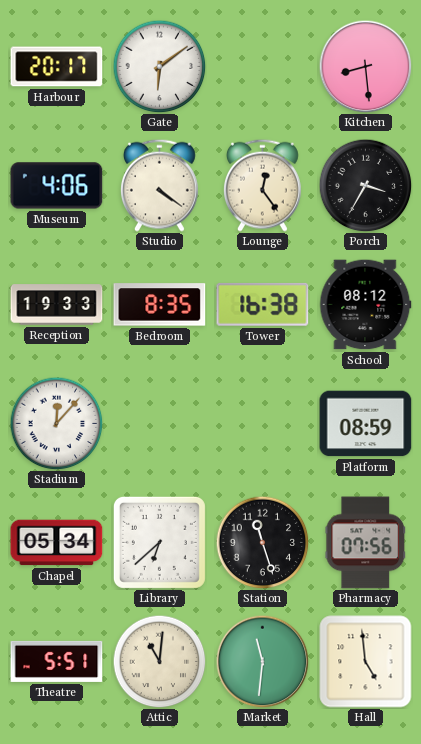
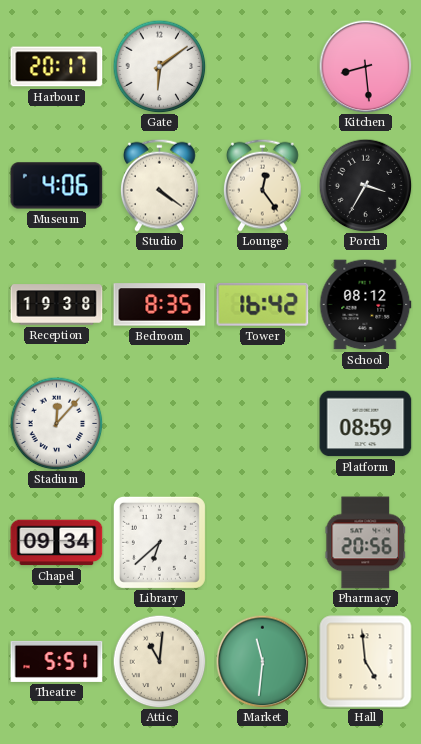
Reception: 19:33 -> 19:38
Tower: 16:38 -> 16:42
Chapel: 05:34 -> 09:34
Station: 11:27 -> none
Pharmacy: 07:56 -> 20:56
